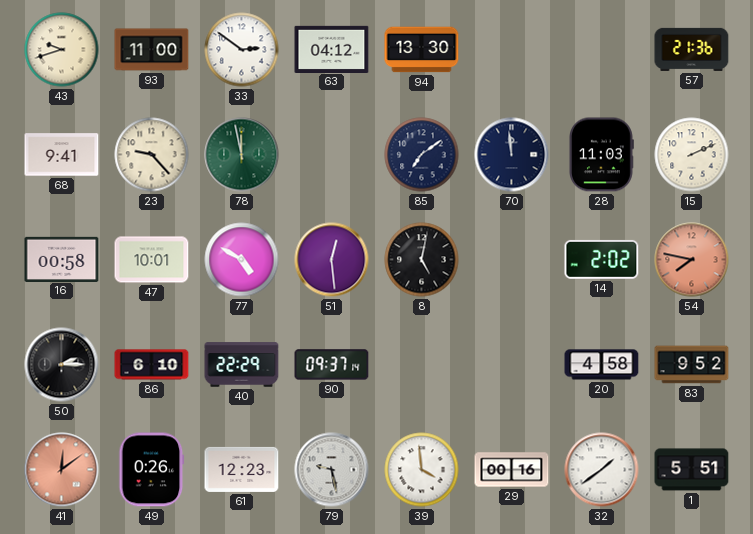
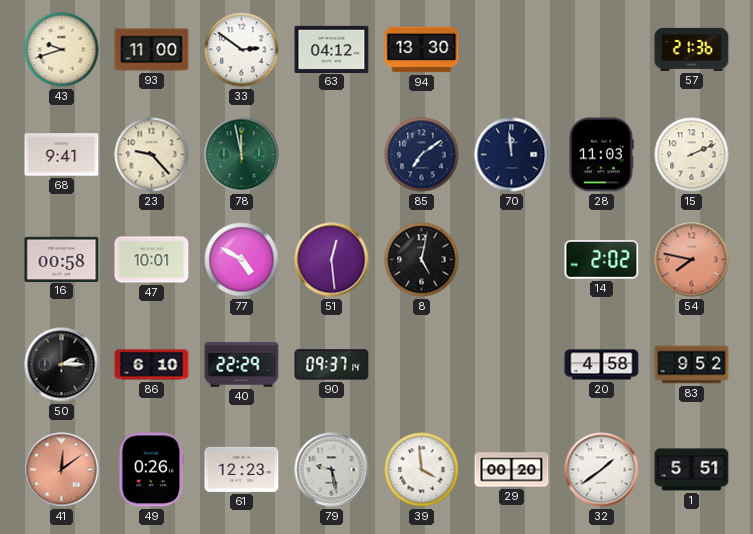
29: 00:16 -> 00:20
